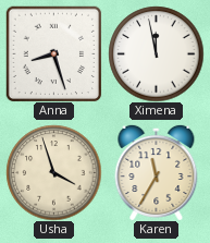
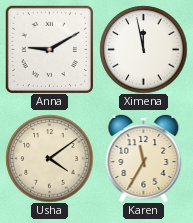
Anna: 8:27 -> 9:10
Usha: 3:57 -> 4:09
